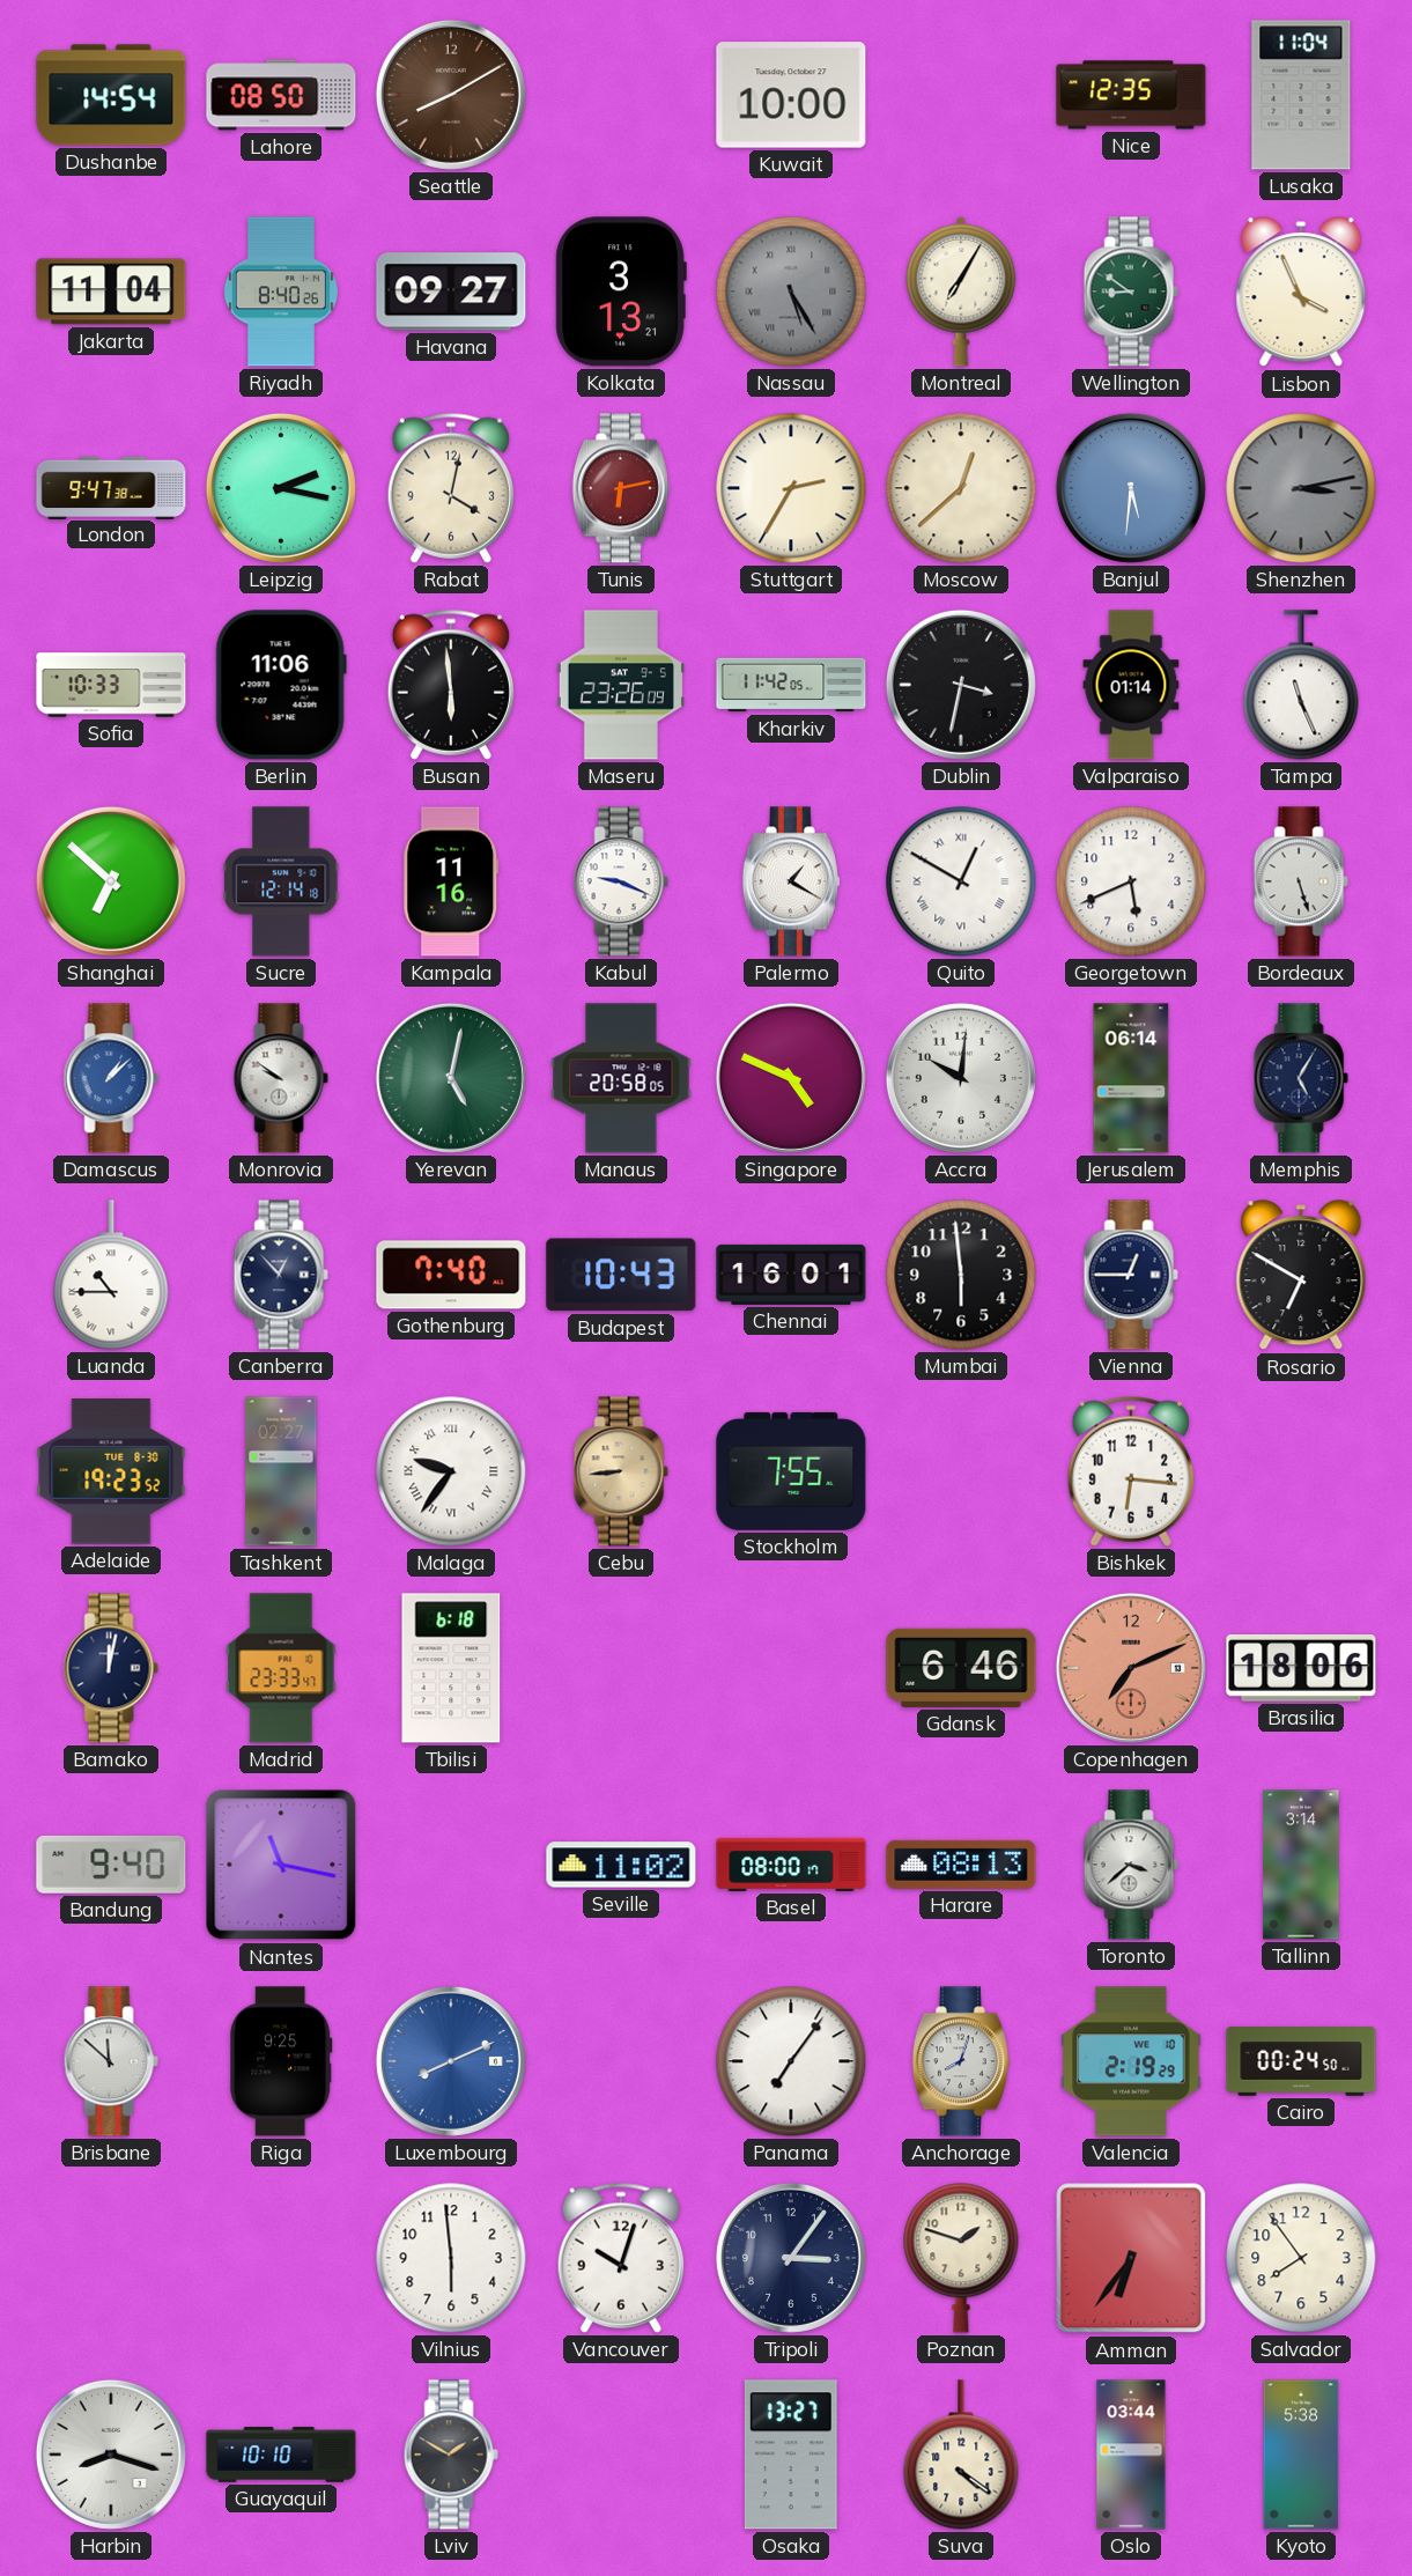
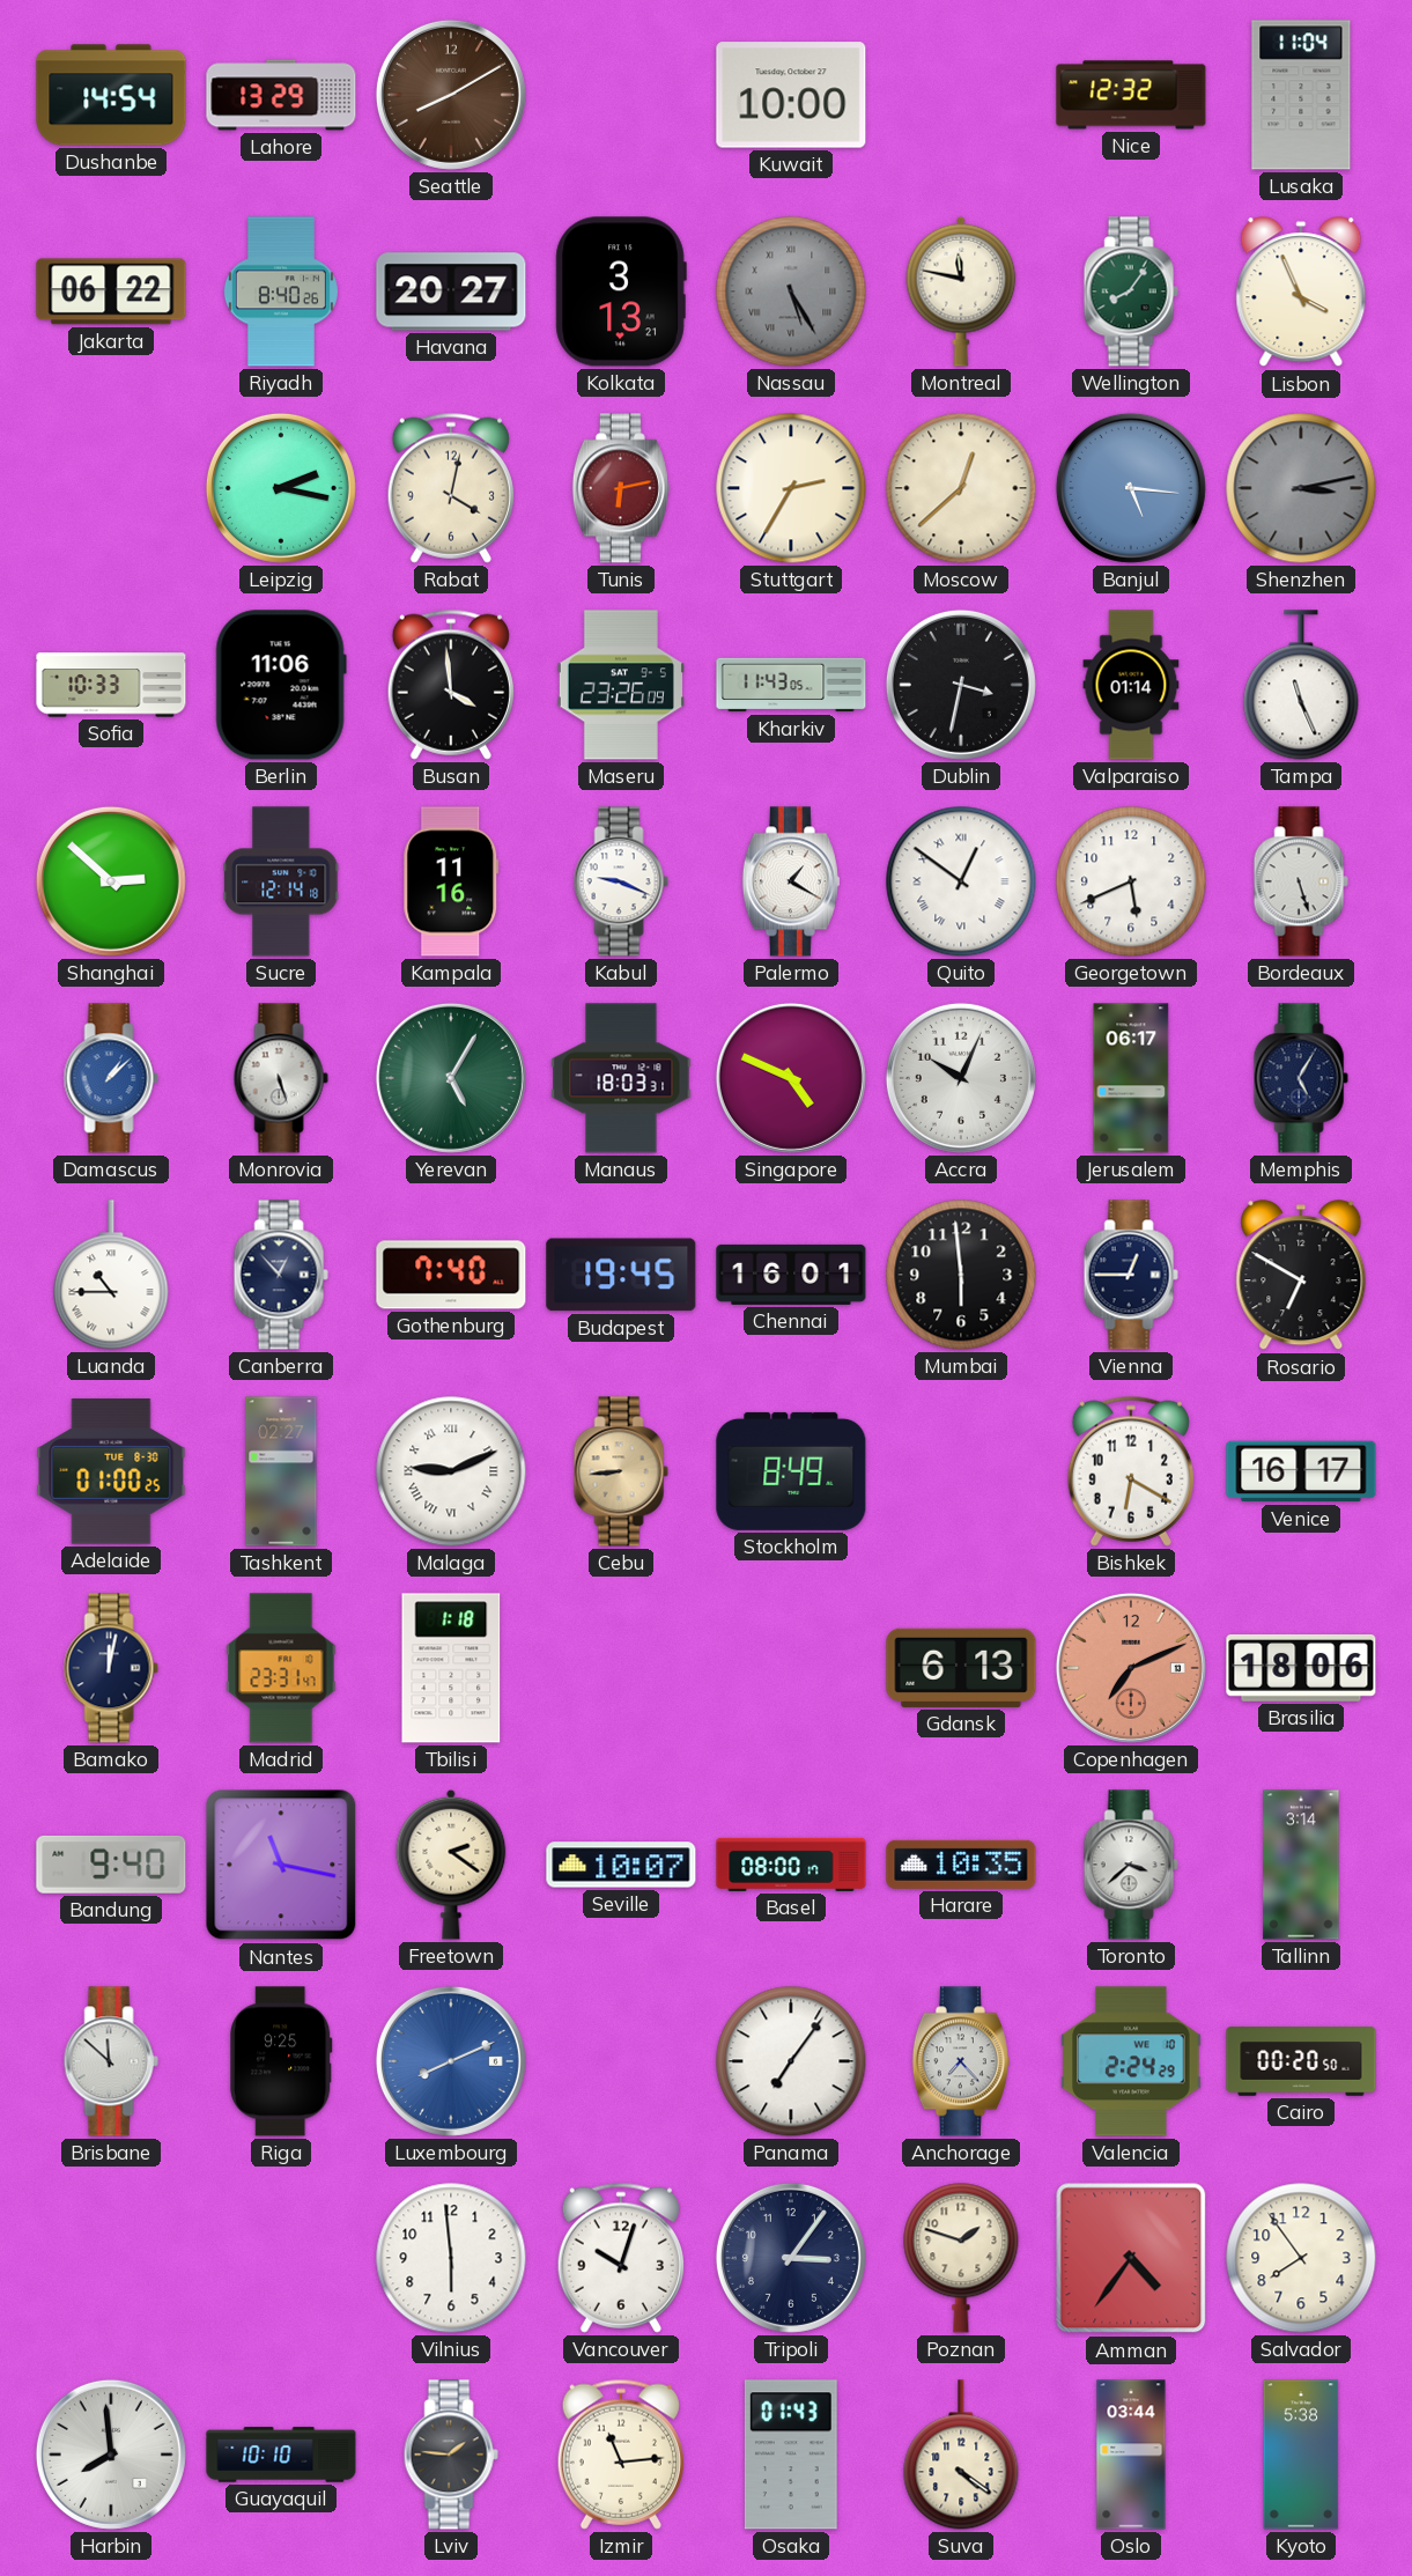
Lahore: 08:50 -> 13:29
Nice: 12:35 -> 12:32
Jakarta: 11:04 -> 06:22
Havana: 09:27 -> 20:27
Montreal: 7:05 -> 11:47
Wellington: 8:51 -> 8:06
London: 9:47 -> none
Banjul: 5:31 -> 5:16
Busan: 5:59 -> 3:59
Kharkiv: 11:42 -> 11:43
Shanghai: 6:52 -> 2:52
Quito: 12:50 -> 12:51
Monrovia: 9:51 -> 5:27
Yerevan: 5:02 -> 5:05
Manaus: 20:58 -> 18:03
Accra: 10:01 -> 10:04
Jerusalem: 06:14 -> 06:17
Budapest: 10:43 -> 19:45
Adelaide: 19:23 -> 01:00
Malaga: 9:36 -> 9:11
Stockholm: 7:55 -> 8:49
Bishkek: 6:16 -> 6:20
Venice: none -> 16:17
Madrid: 23:33 -> 23:31
Tbilisi: 6:18 -> 1:18
Gdansk: 6:46 -> 6:13
Freetown: none -> 2:21
Seville: 11:02 -> 10:07
Harare: 08:13 -> 10:35
Anchorage: 8:03 -> 7:23
Valencia: 2:19 -> 2:24
Cairo: 00:24 -> 00:20
Amman: 6:36 -> 4:36
Harbin: 8:18 -> 7:59
Lviv: 1:50 -> 1:46
Izmir: none -> 11:14
Osaka: 13:27 -> 01:43
